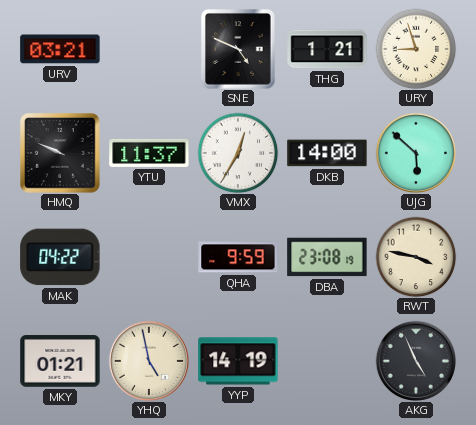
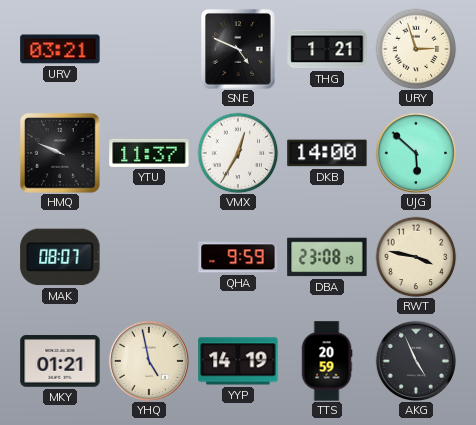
URY: 8:57 -> 2:57
MAK: 04:22 -> 08:07
TTS: none -> 20:59
